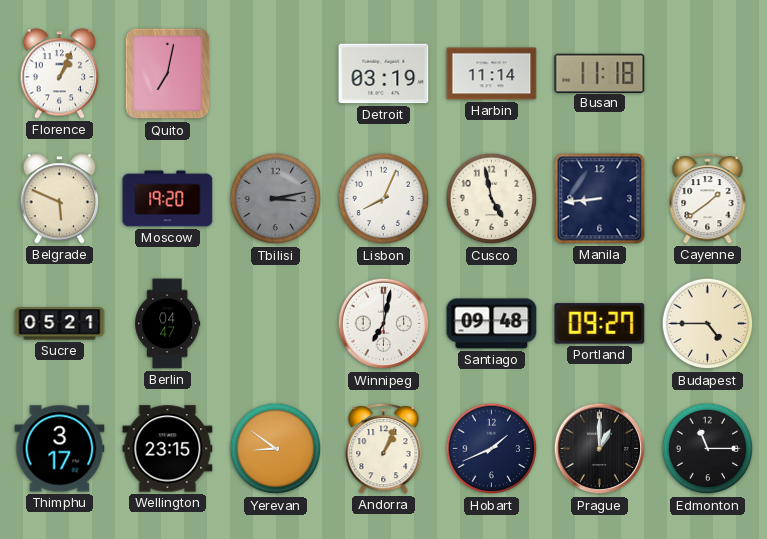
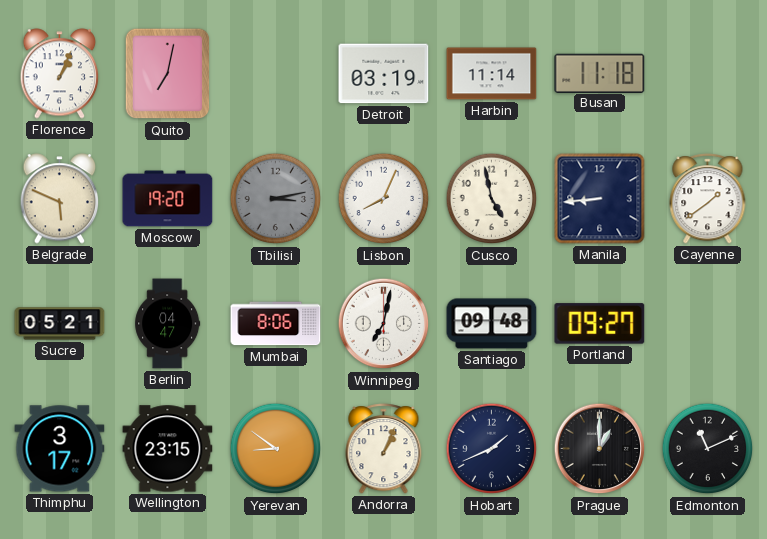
Mumbai: none -> 8:06
Budapest: 4:45 -> none
Edmonton: 11:15 -> 11:11
